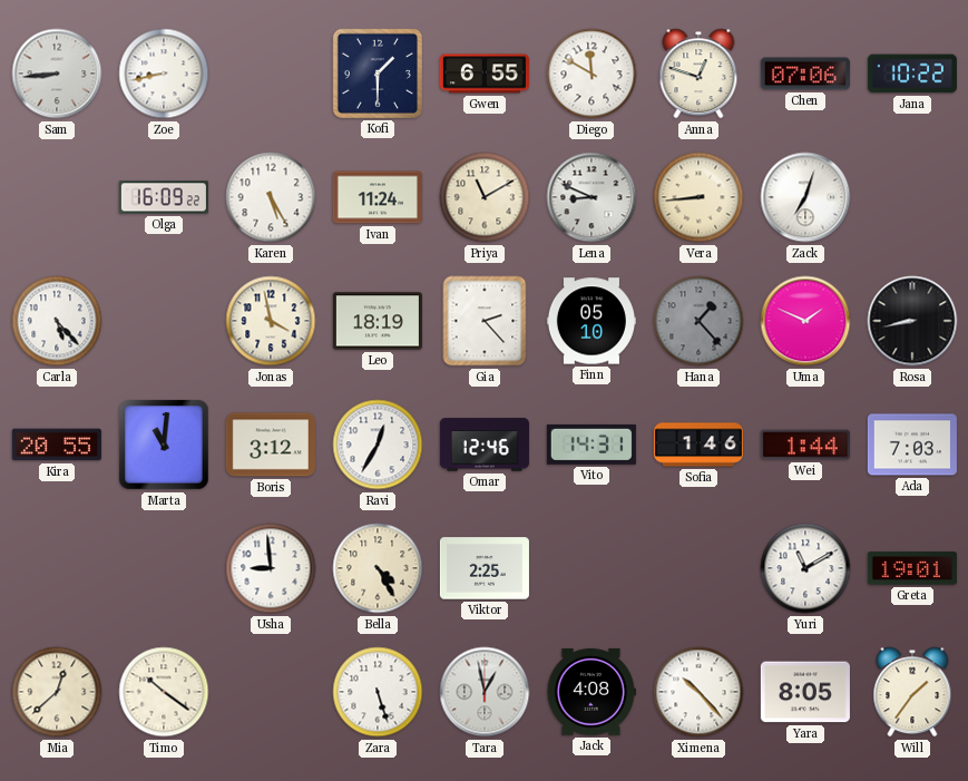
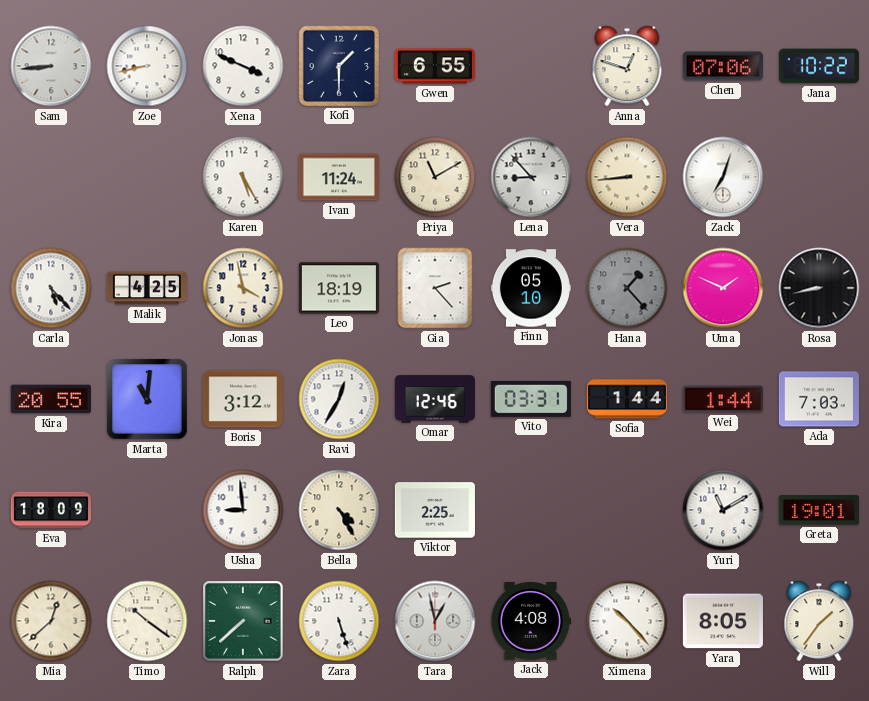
Xena: none -> 3:49
Diego: 11:50 -> none
Olga: 16:09 -> none
Lena: 8:49 -> 8:53
Malik: none -> 4:25
Vito: 14:31 -> 03:31
Sofia: 1:46 -> 1:44
Eva: none -> 18:09
Ralph: none -> 7:38
